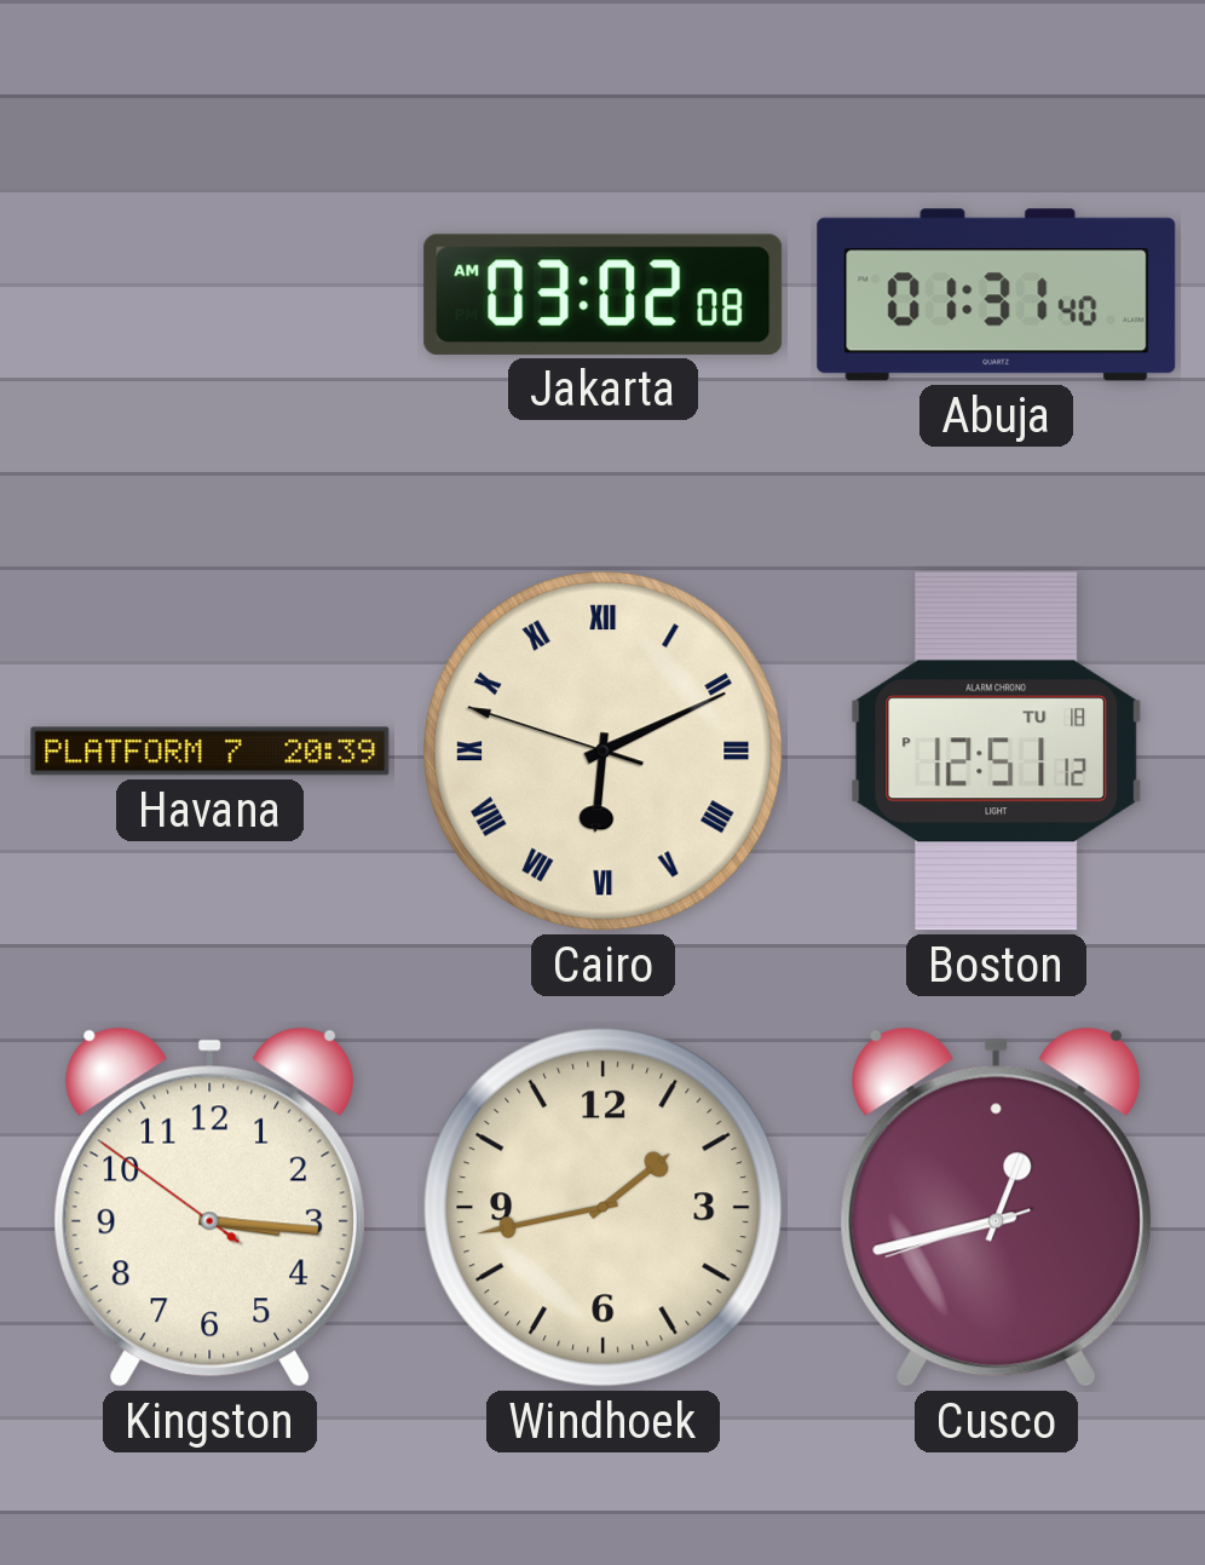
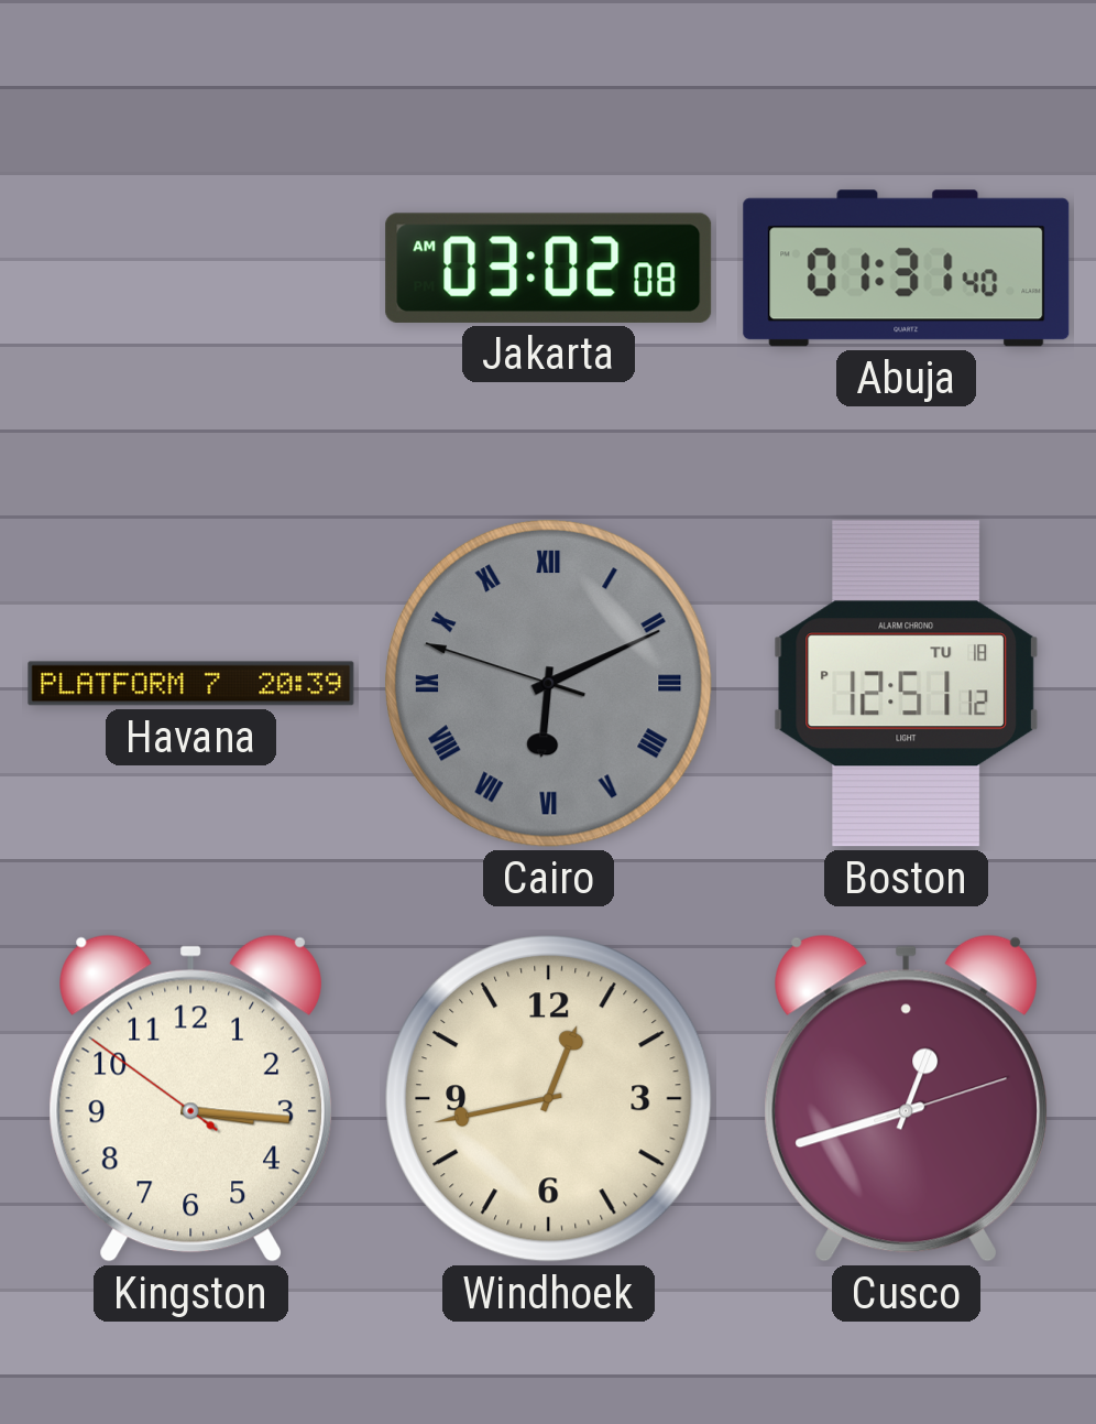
Cairo dial: cream -> grey
Windhoek: 1:43 -> 12:43
Cusco: 12:42:42 -> 12:42:12
